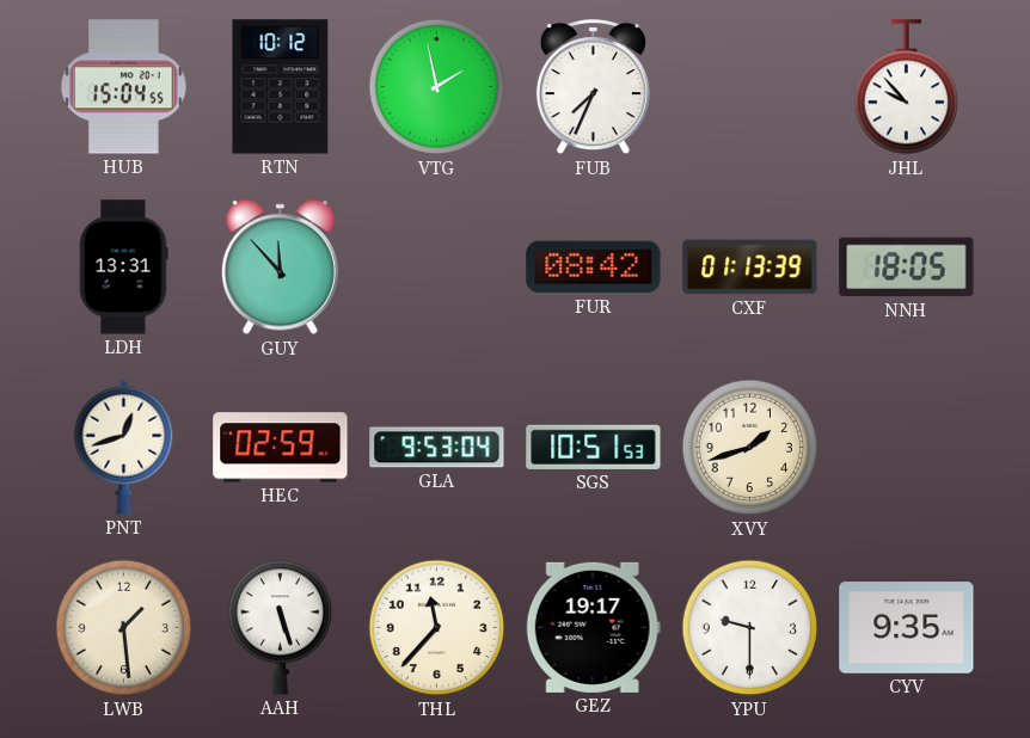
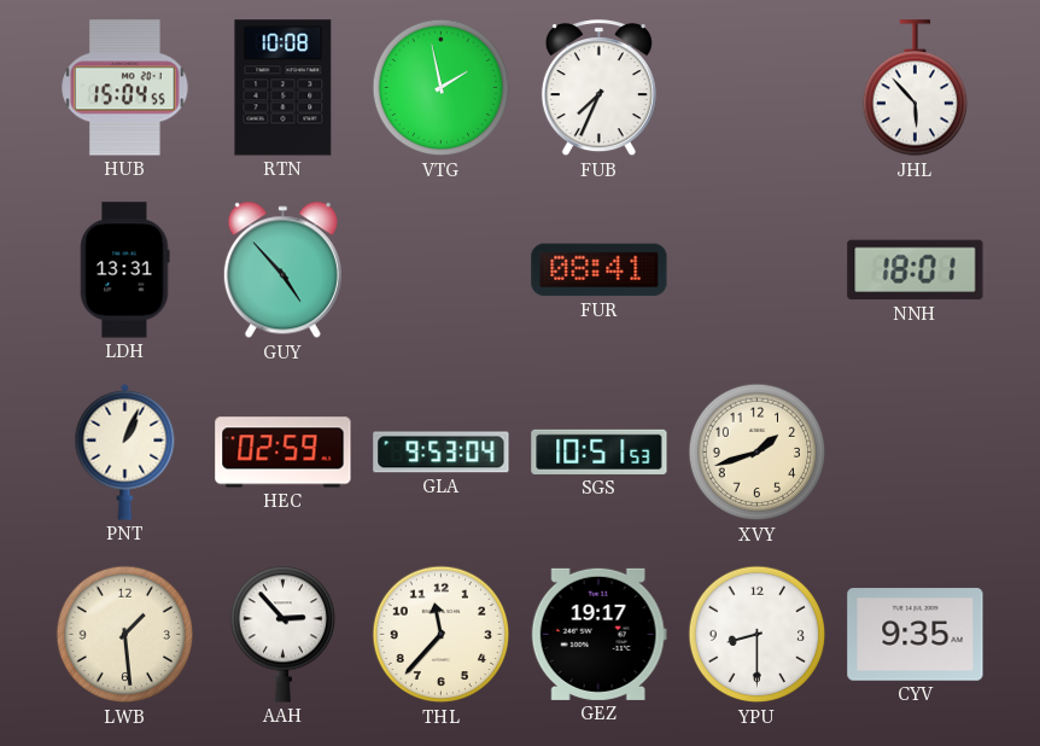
RTN: 10:12 -> 10:08
JHL: 9:53 -> 5:53
GUY: 11:53 -> 4:53
FUR: 08:42 -> 08:41
CXF: 01:13 -> none
NNH: 18:05 -> 18:01
PNT: 12:42 -> 1:04
AAH: 5:27 -> 2:53
YPU: 9:30 -> 8:30
